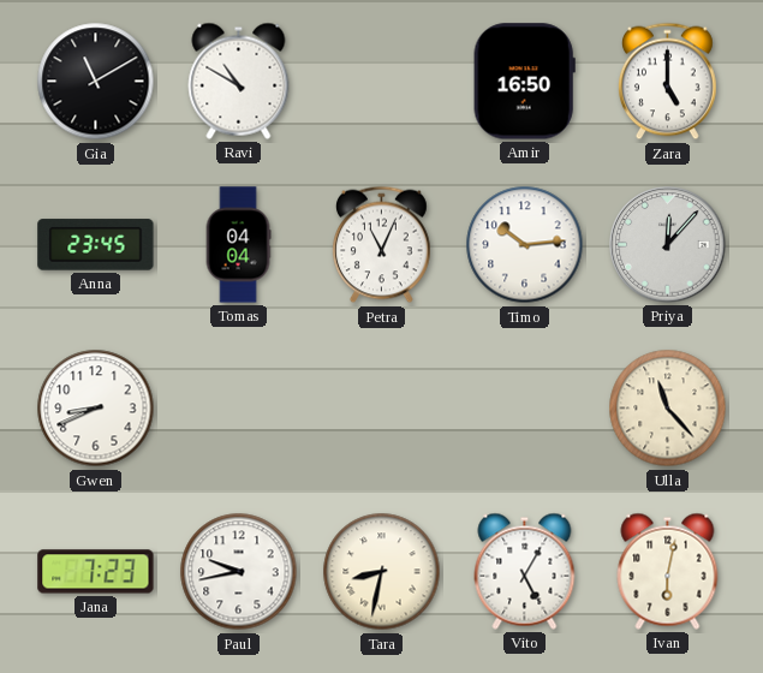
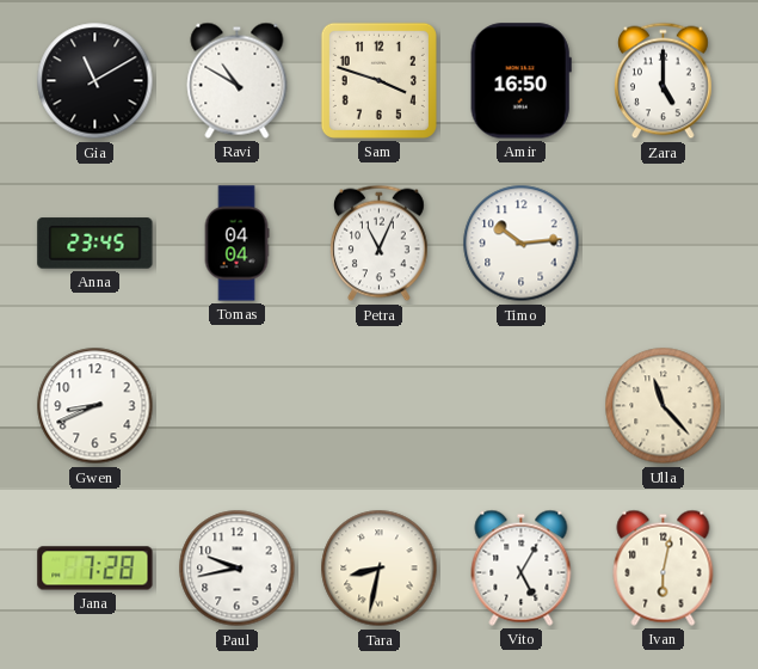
Sam: none -> 3:48
Priya: 12:07 -> none
Jana: 7:23 -> 7:28
